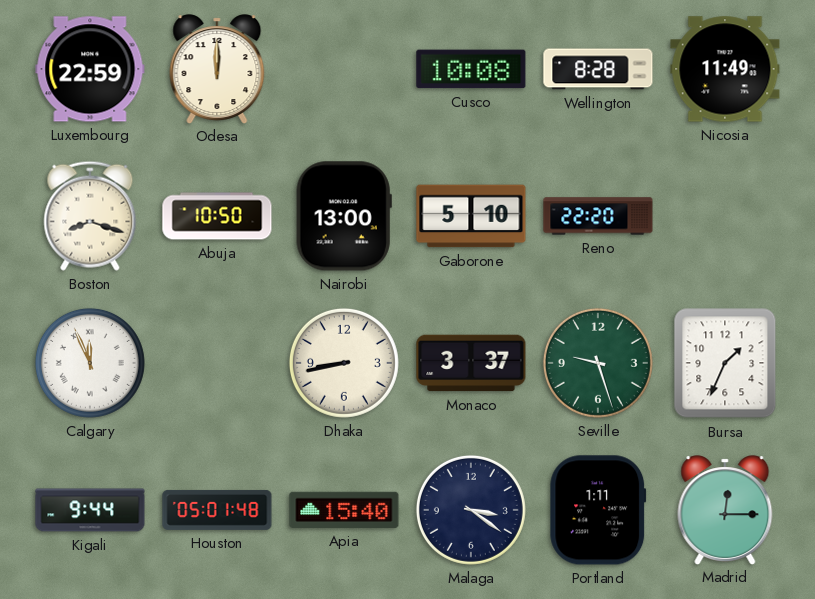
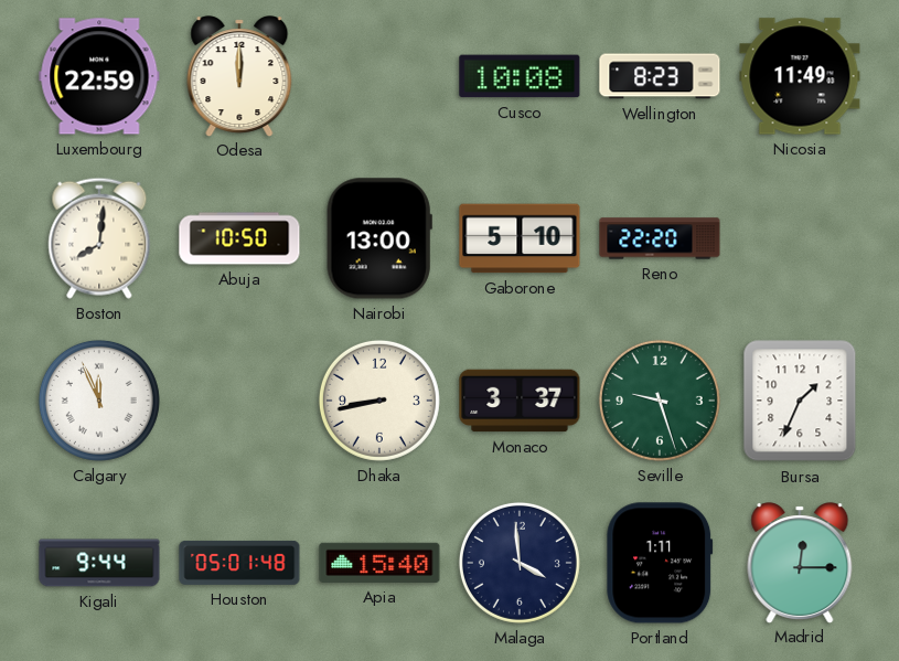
Wellington: 8:28 -> 8:23
Boston: 8:18 -> 8:01
Malaga: 3:21 -> 3:59
